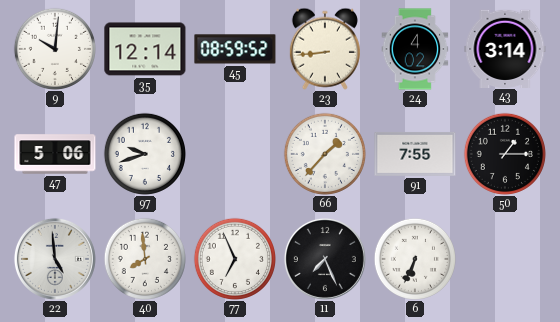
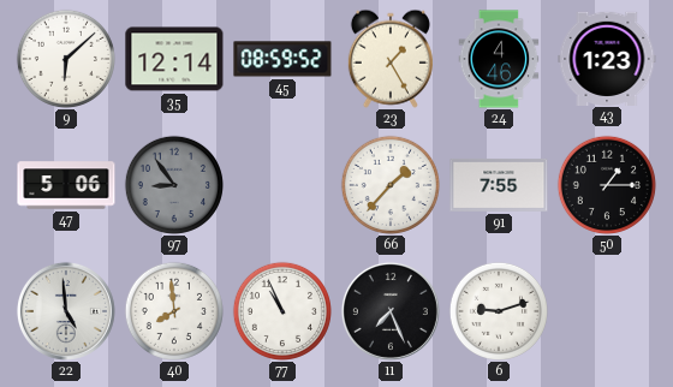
9: 10:01 -> 6:08
23: 8:44 -> 1:25
24: 4:02 -> 4:46
43: 3:14 -> 1:23
97: 9:42 -> 8:54
97 dial: white -> grey
77: 6:56 -> 10:56
6: 6:34 -> 9:12
